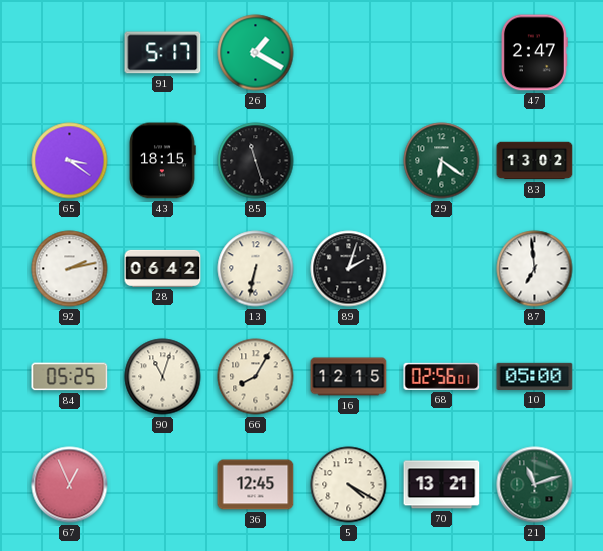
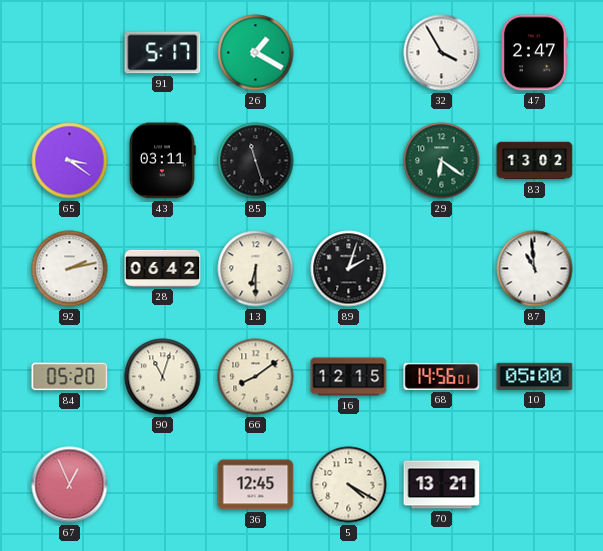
32: none -> 3:55
43: 18:15 -> 03:11
13: 6:32 -> 6:30
87: 6:59 -> 10:59
84: 05:25 -> 05:20
66: 8:05 -> 8:09
68: 02:56 -> 14:56
21: 11:12 -> none
